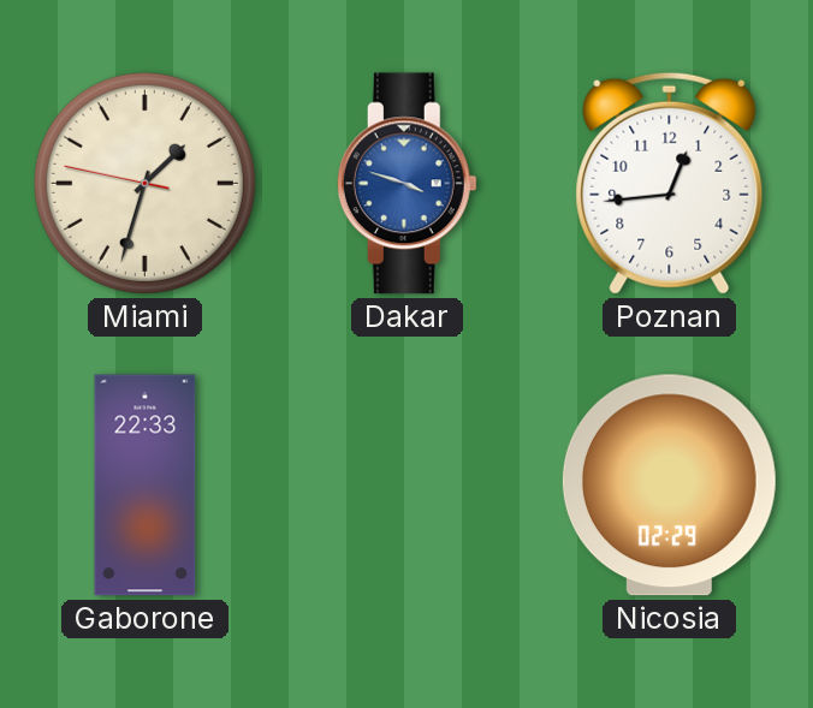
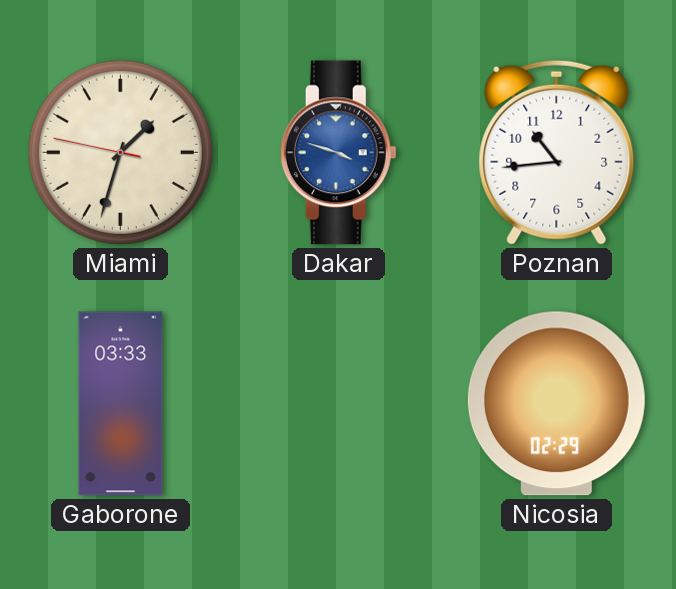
Poznan: 12:44 -> 10:44
Gaborone: 22:33 -> 03:33
